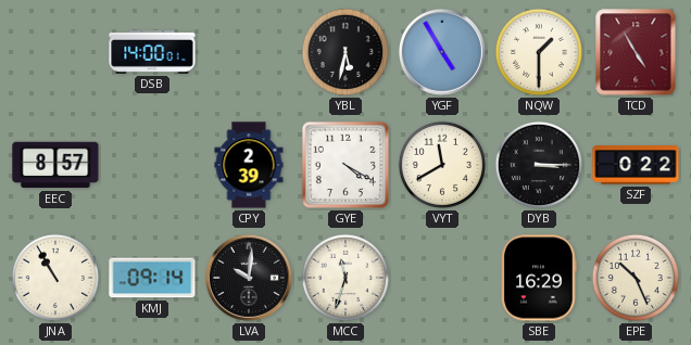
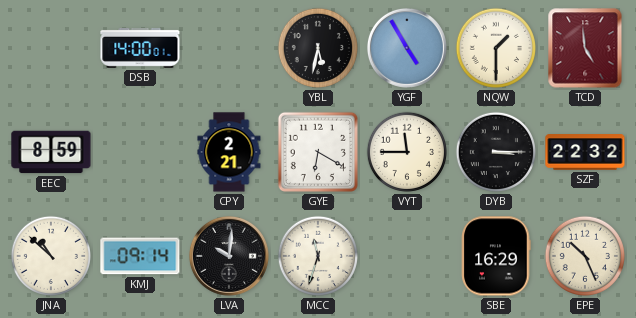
TCD: 4:55 -> 4:59
EEC: 8:57 -> 8:59
CPY: 2:39 -> 2:21
GYE: 4:20 -> 6:20
VYT: 11:40 -> 11:45
SZF: 0:22 -> 22:32
JNA: 10:55 -> 10:52
